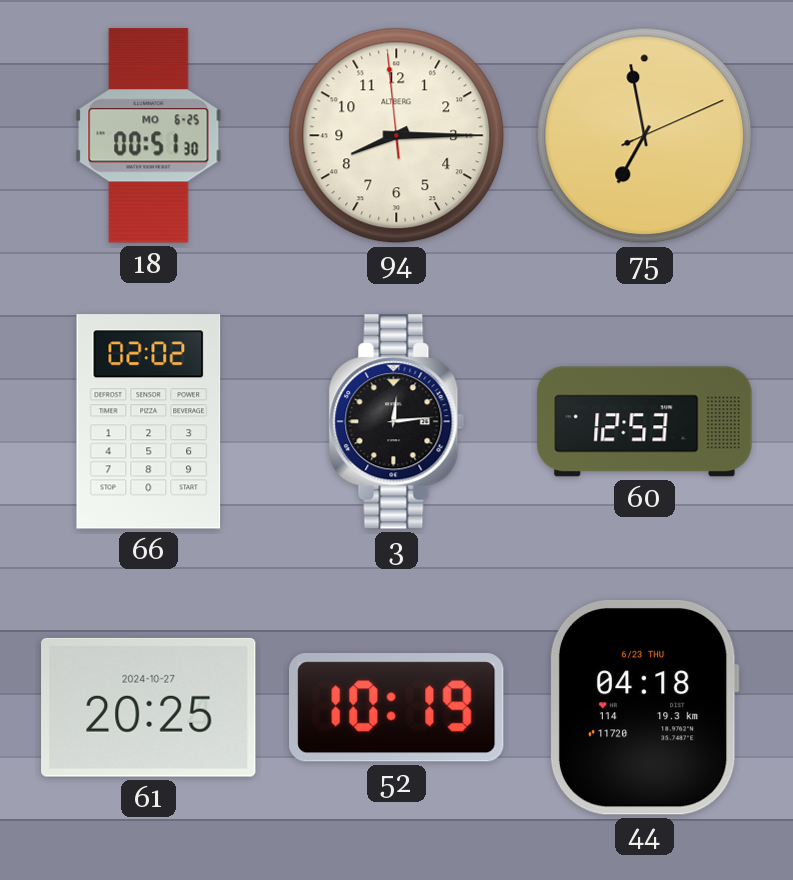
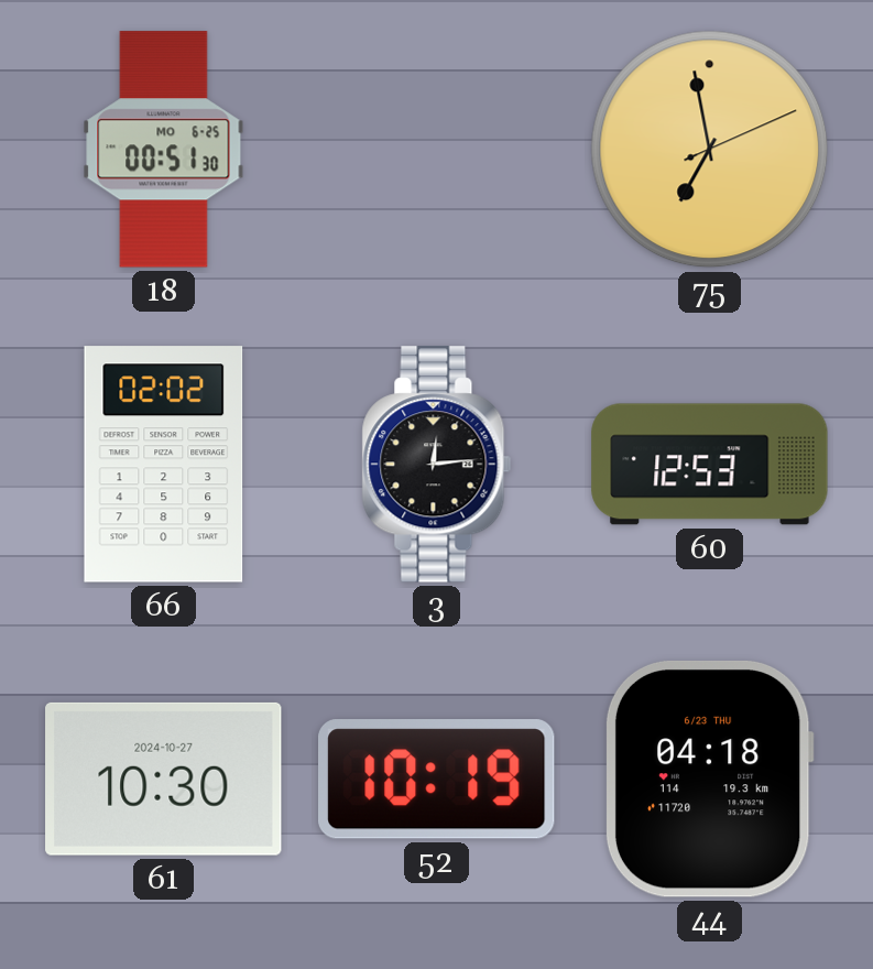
94: 8:14 -> none
61: 20:25 -> 10:30
